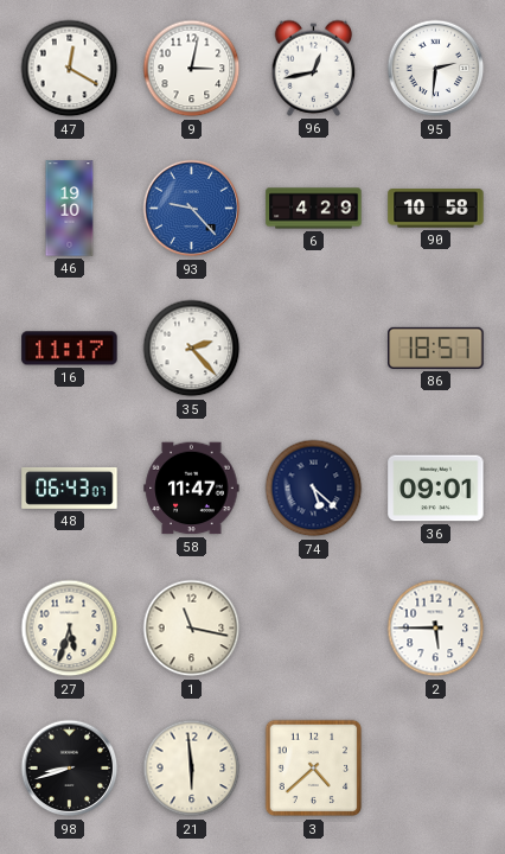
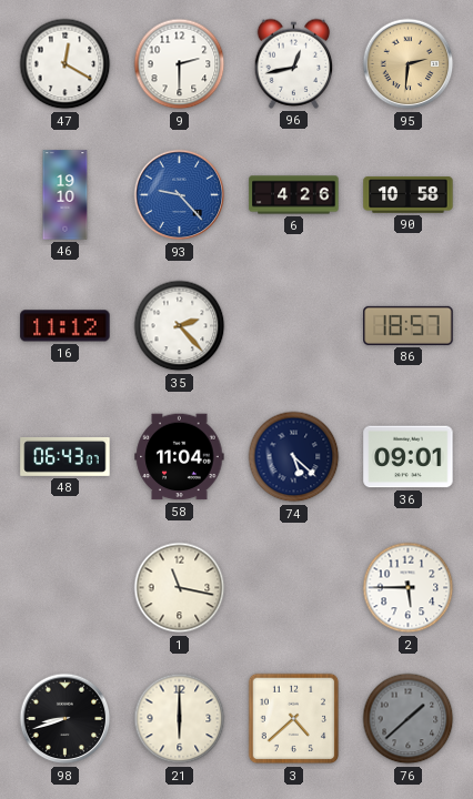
9: 3:02 -> 2:30
95 dial: white -> champagne
6: 4:29 -> 4:26
16: 11:17 -> 11:12
58: 11:47 -> 11:04
27: 5:33 -> none
21: 5:59 -> 6:00
76: none -> 1:38
